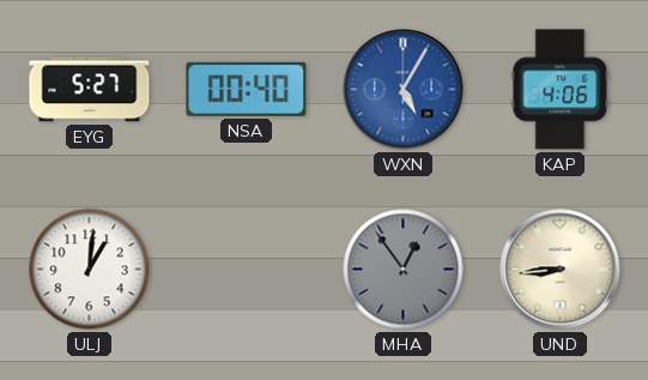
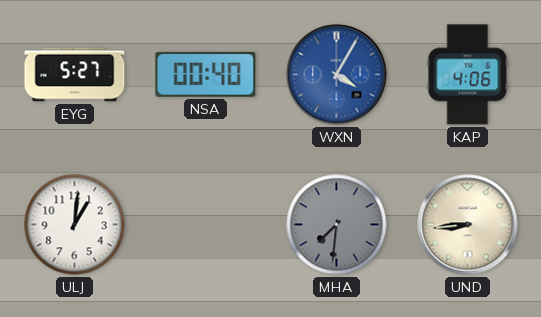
WXN: 5:05 -> 4:05
MHA: 12:54 -> 7:31
